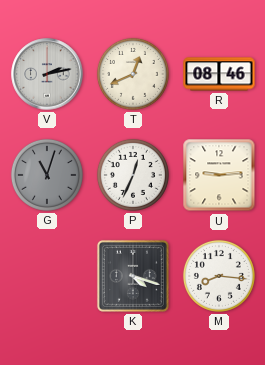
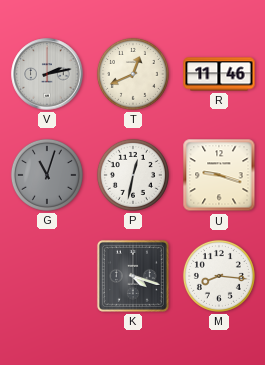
R: 08:46 -> 11:46
P: 12:34 -> 12:32
U: 9:14 -> 9:18
